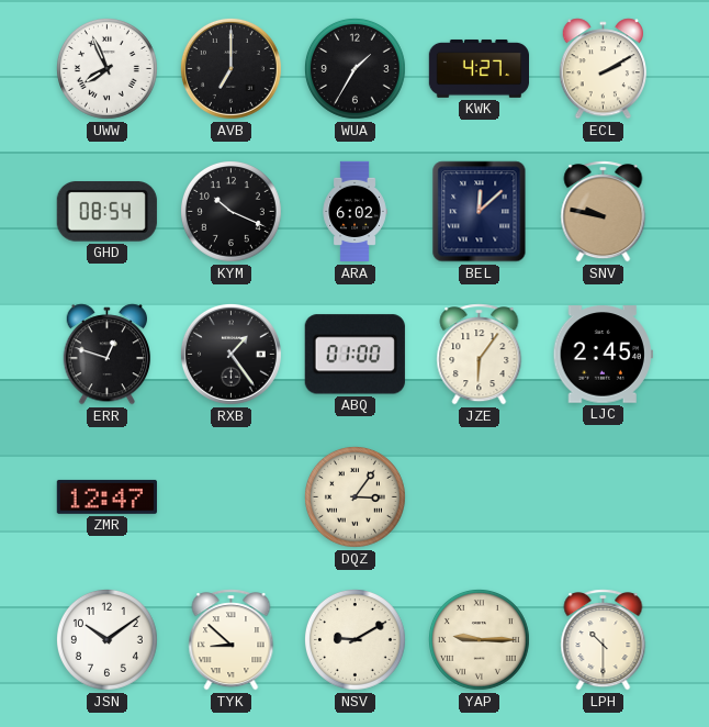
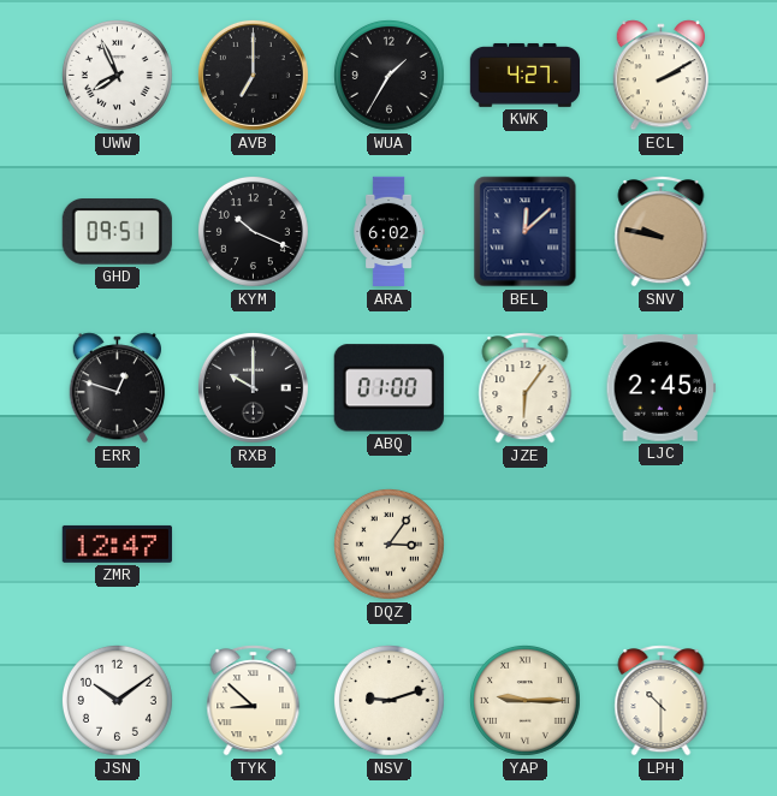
GHD: 08:54 -> 09:51
RXB: 1:24 -> 10:00
NSV: 9:10 -> 9:12
